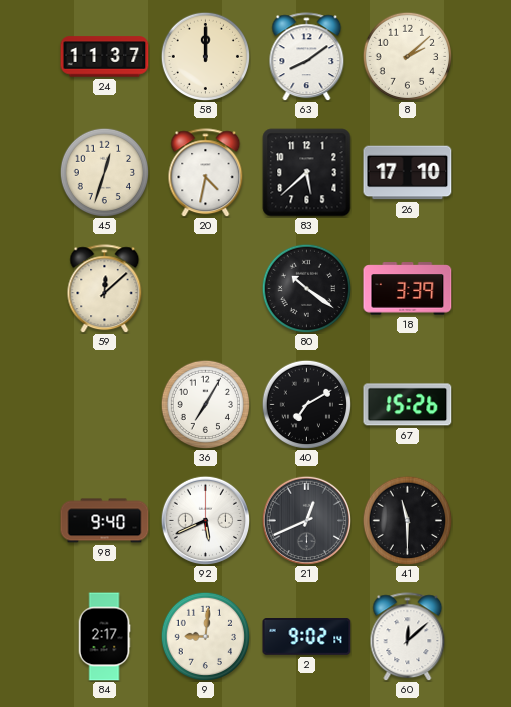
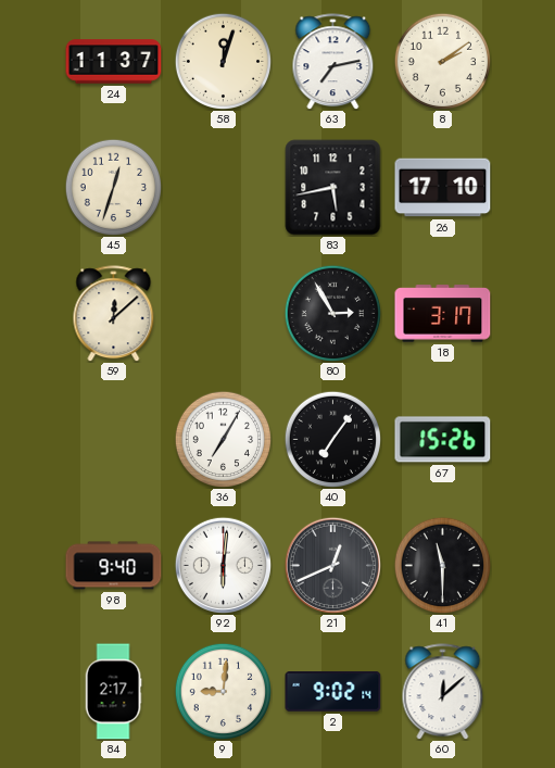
58: 12:00 -> 12:03
63: 8:09 -> 7:13
8: 2:08 -> 2:09
20: 4:32 -> none
83: 5:38 -> 5:43
80: 10:21 -> 2:55
18: 3:39 -> 3:17
40: 7:10 -> 7:06
92: 5:41 -> 6:01
